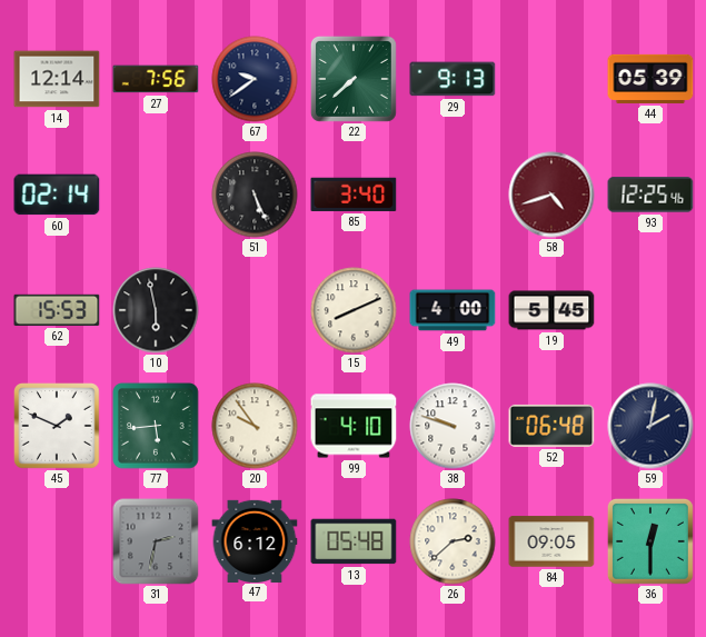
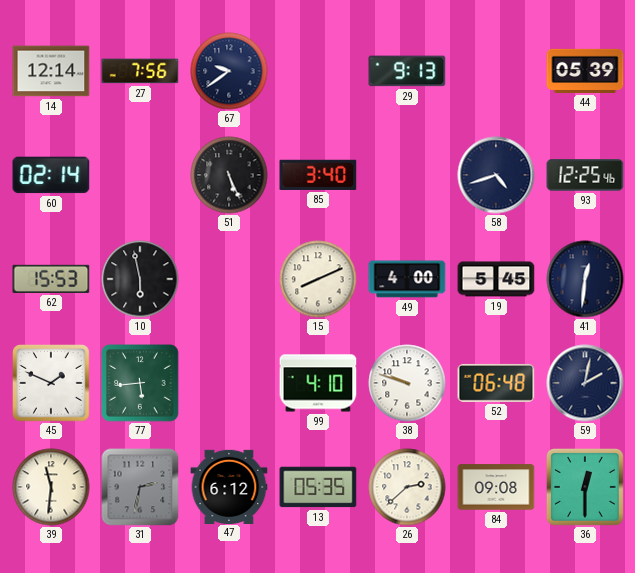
22: 7:38 -> none
58 dial: burgundy -> navy
41: none -> 12:31
20: 9:54 -> none
39: none -> 11:31
13: 05:48 -> 05:35
84: 09:05 -> 09:08
